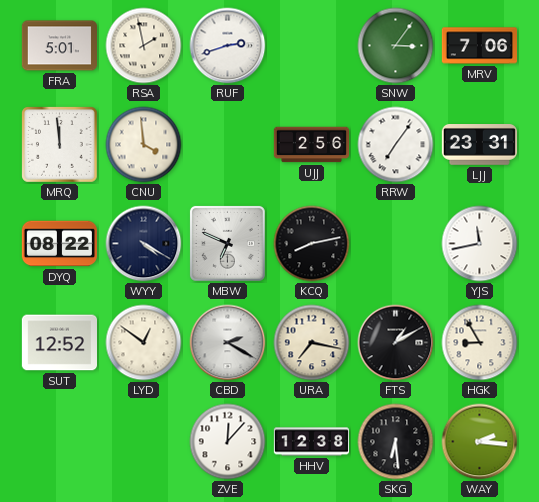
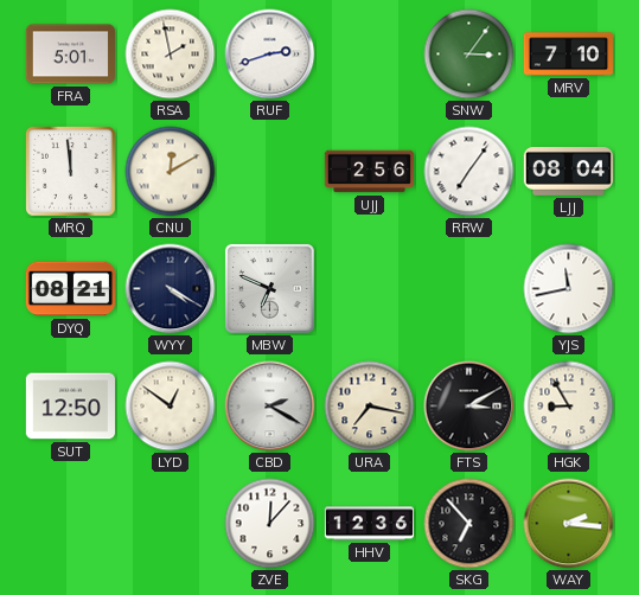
MRV: 7:06 -> 7:10
CNU: 3:59 -> 12:10
LJJ: 23:31 -> 08:04
DYQ: 08:22 -> 08:21
KCQ: 8:13 -> none
SUT: 12:52 -> 12:50
FTS: 1:10 -> 3:10
HHV: 12:38 -> 12:36
SKG: 6:29 -> 6:53
